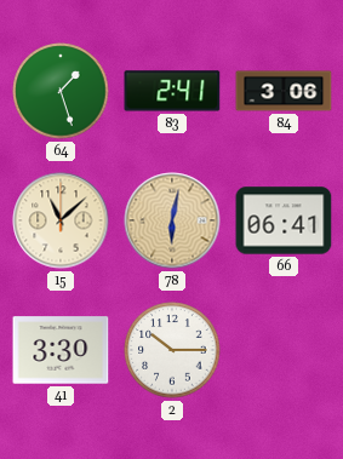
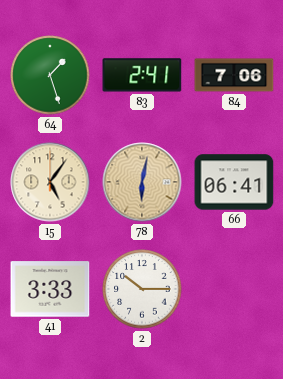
84: 3:06 -> 7:06
15: 11:08 -> 5:06
41: 3:30 -> 3:33
